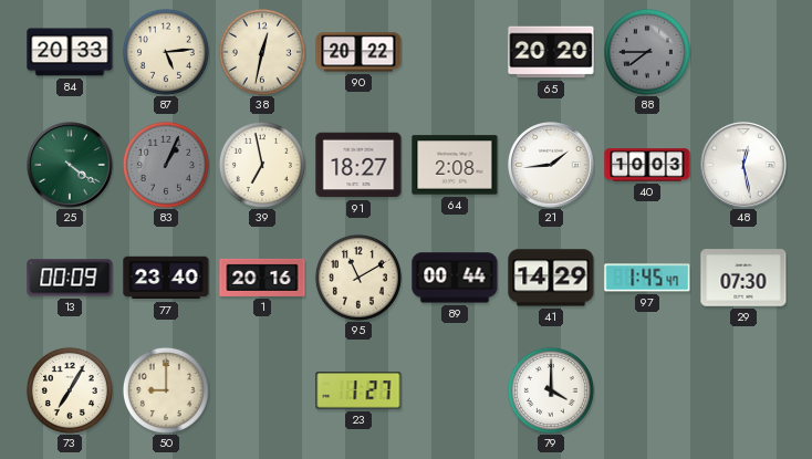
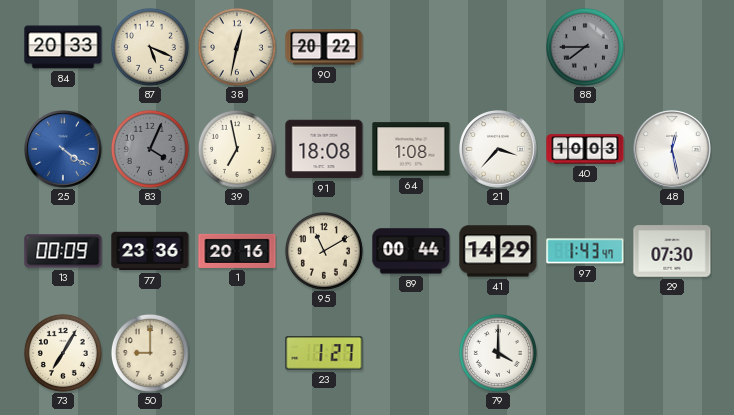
87: 5:14 -> 5:19
65: 20:20 -> none
25 dial: green -> blue
83: 1:04 -> 4:04
91: 18:27 -> 18:08
64: 2:08 -> 1:08
21: 1:44 -> 3:37
77: 23:40 -> 23:36
97: 1:45 -> 1:43
